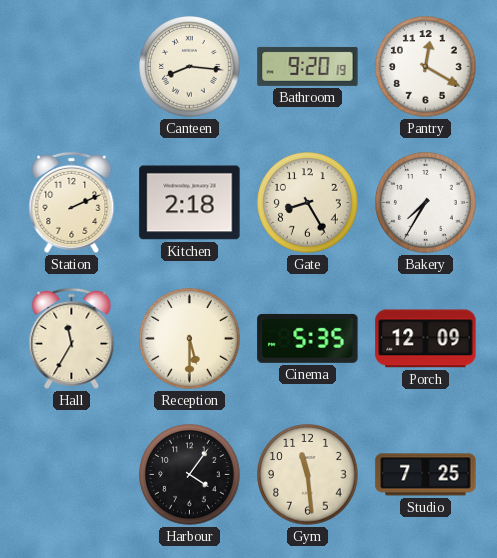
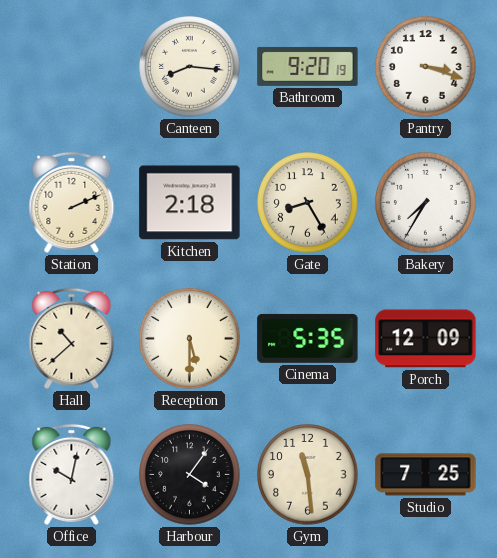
Pantry: 12:20 -> 3:18
Hall: 11:35 -> 10:38
Office: none -> 10:02
